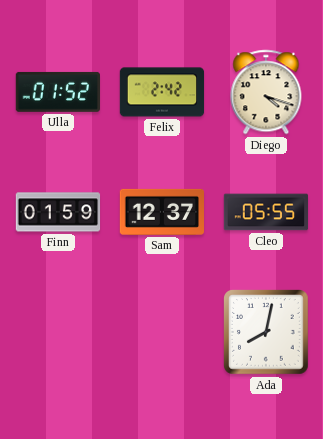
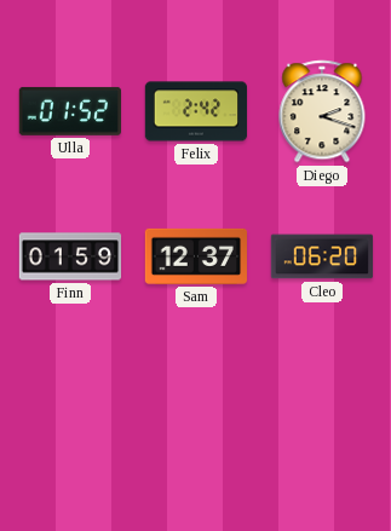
Diego: 4:18 -> 2:18
Cleo: 05:55 -> 06:20
Ada: 8:02 -> none
